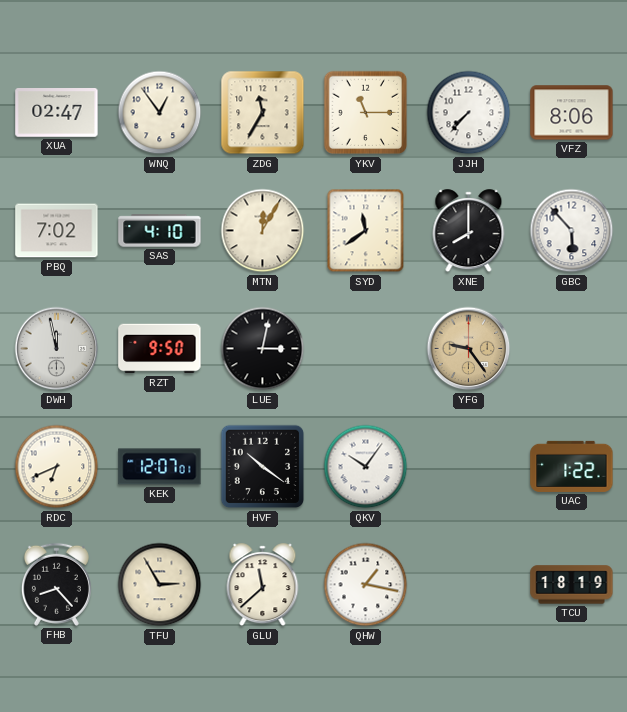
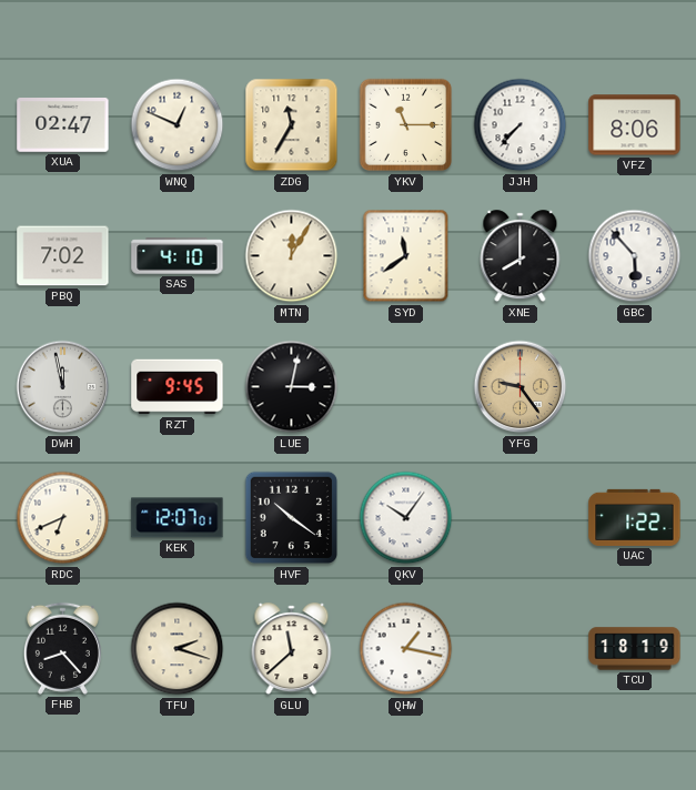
WNQ: 12:54 -> 12:49
RZT: 9:50 -> 9:45
TFU: 2:55 -> 2:18
